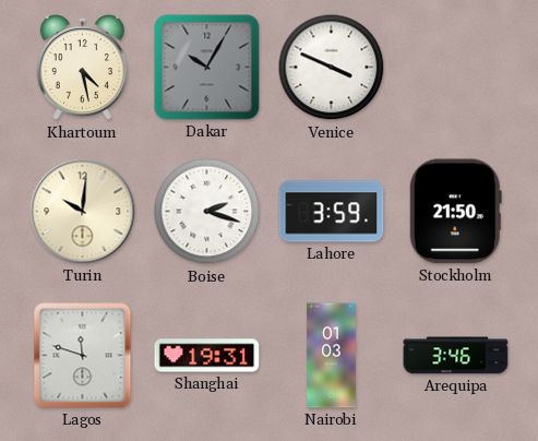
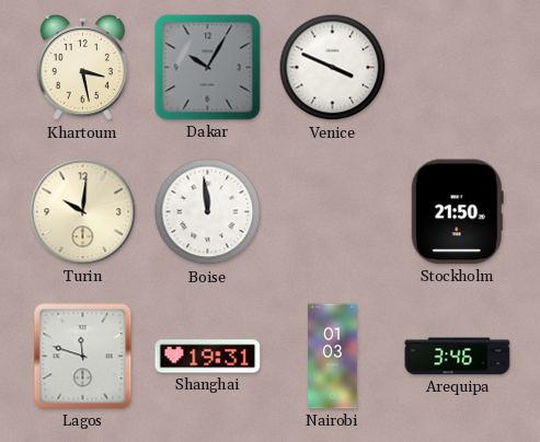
Khartoum: 4:28 -> 3:28
Boise: 2:18 -> 11:59
Lahore: 3:59 -> none
